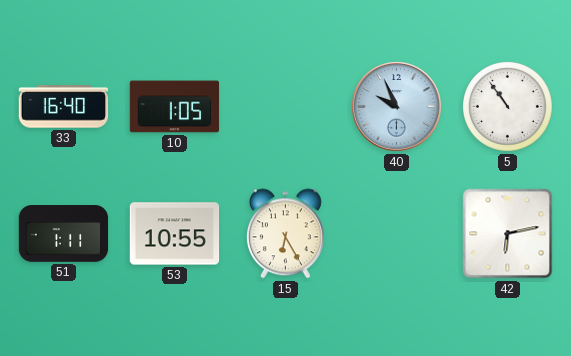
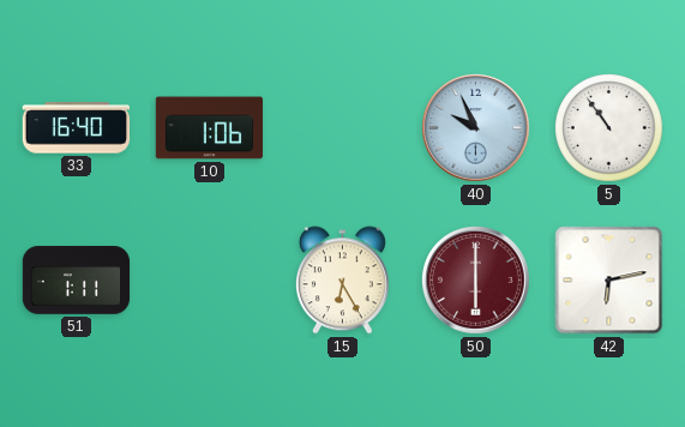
10: 1:05 -> 1:06
53: 10:55 -> none
50: none -> 6:00
